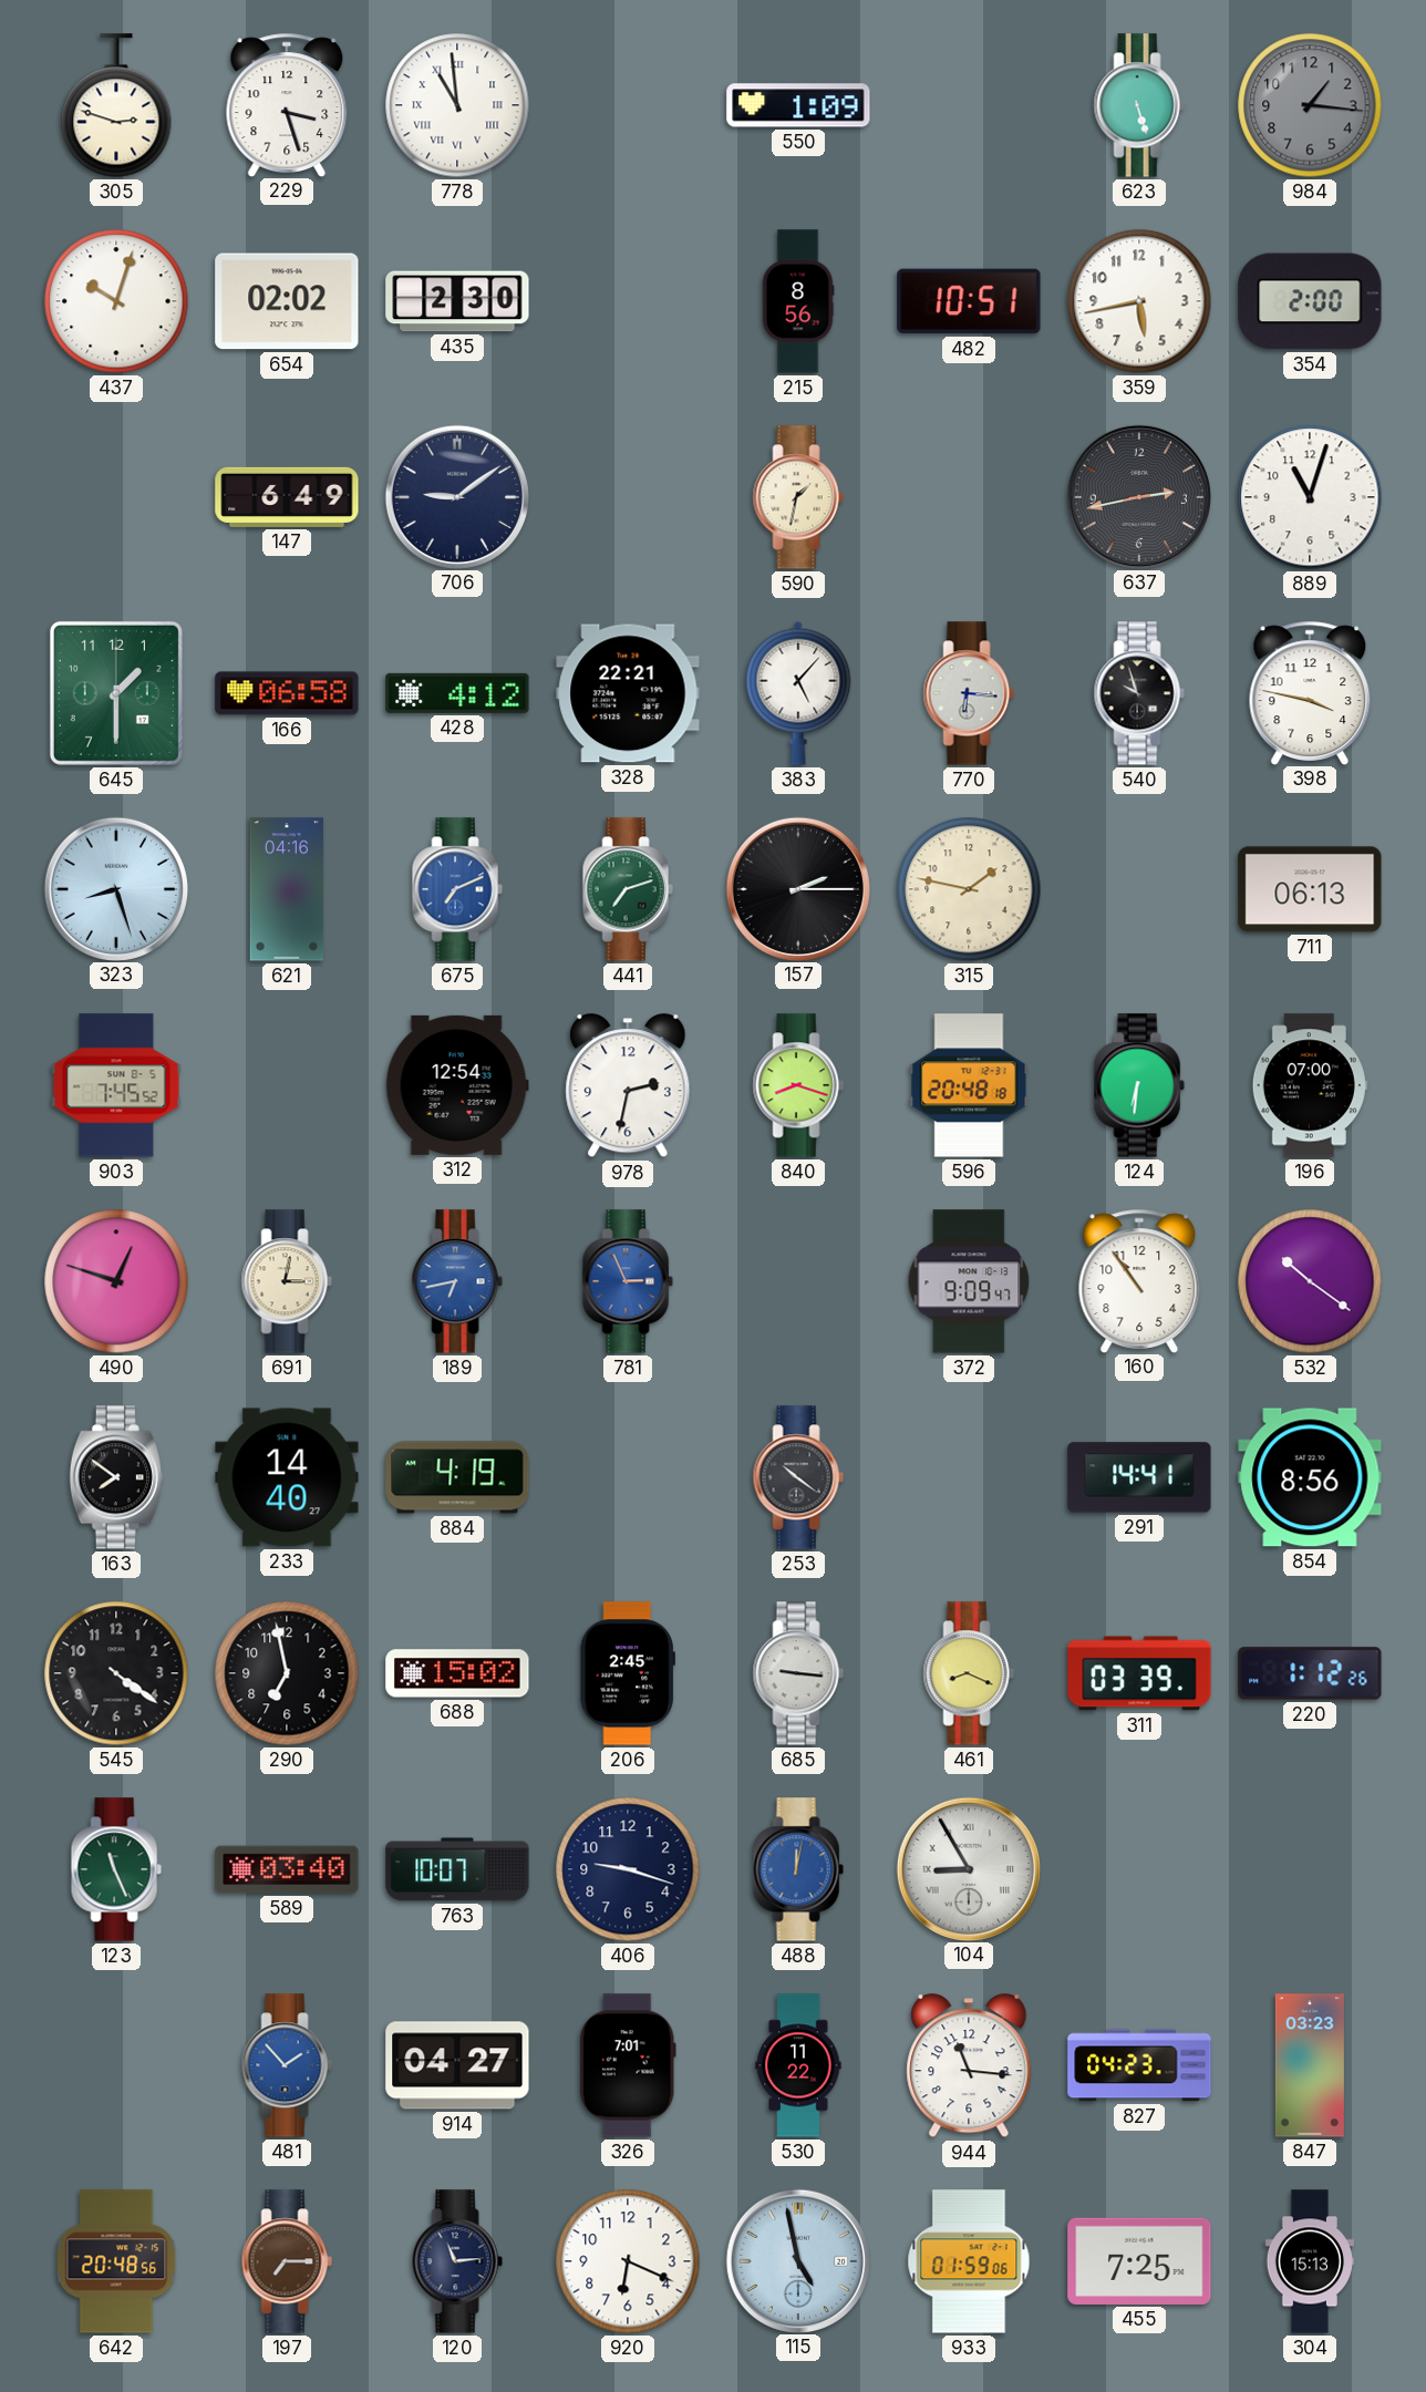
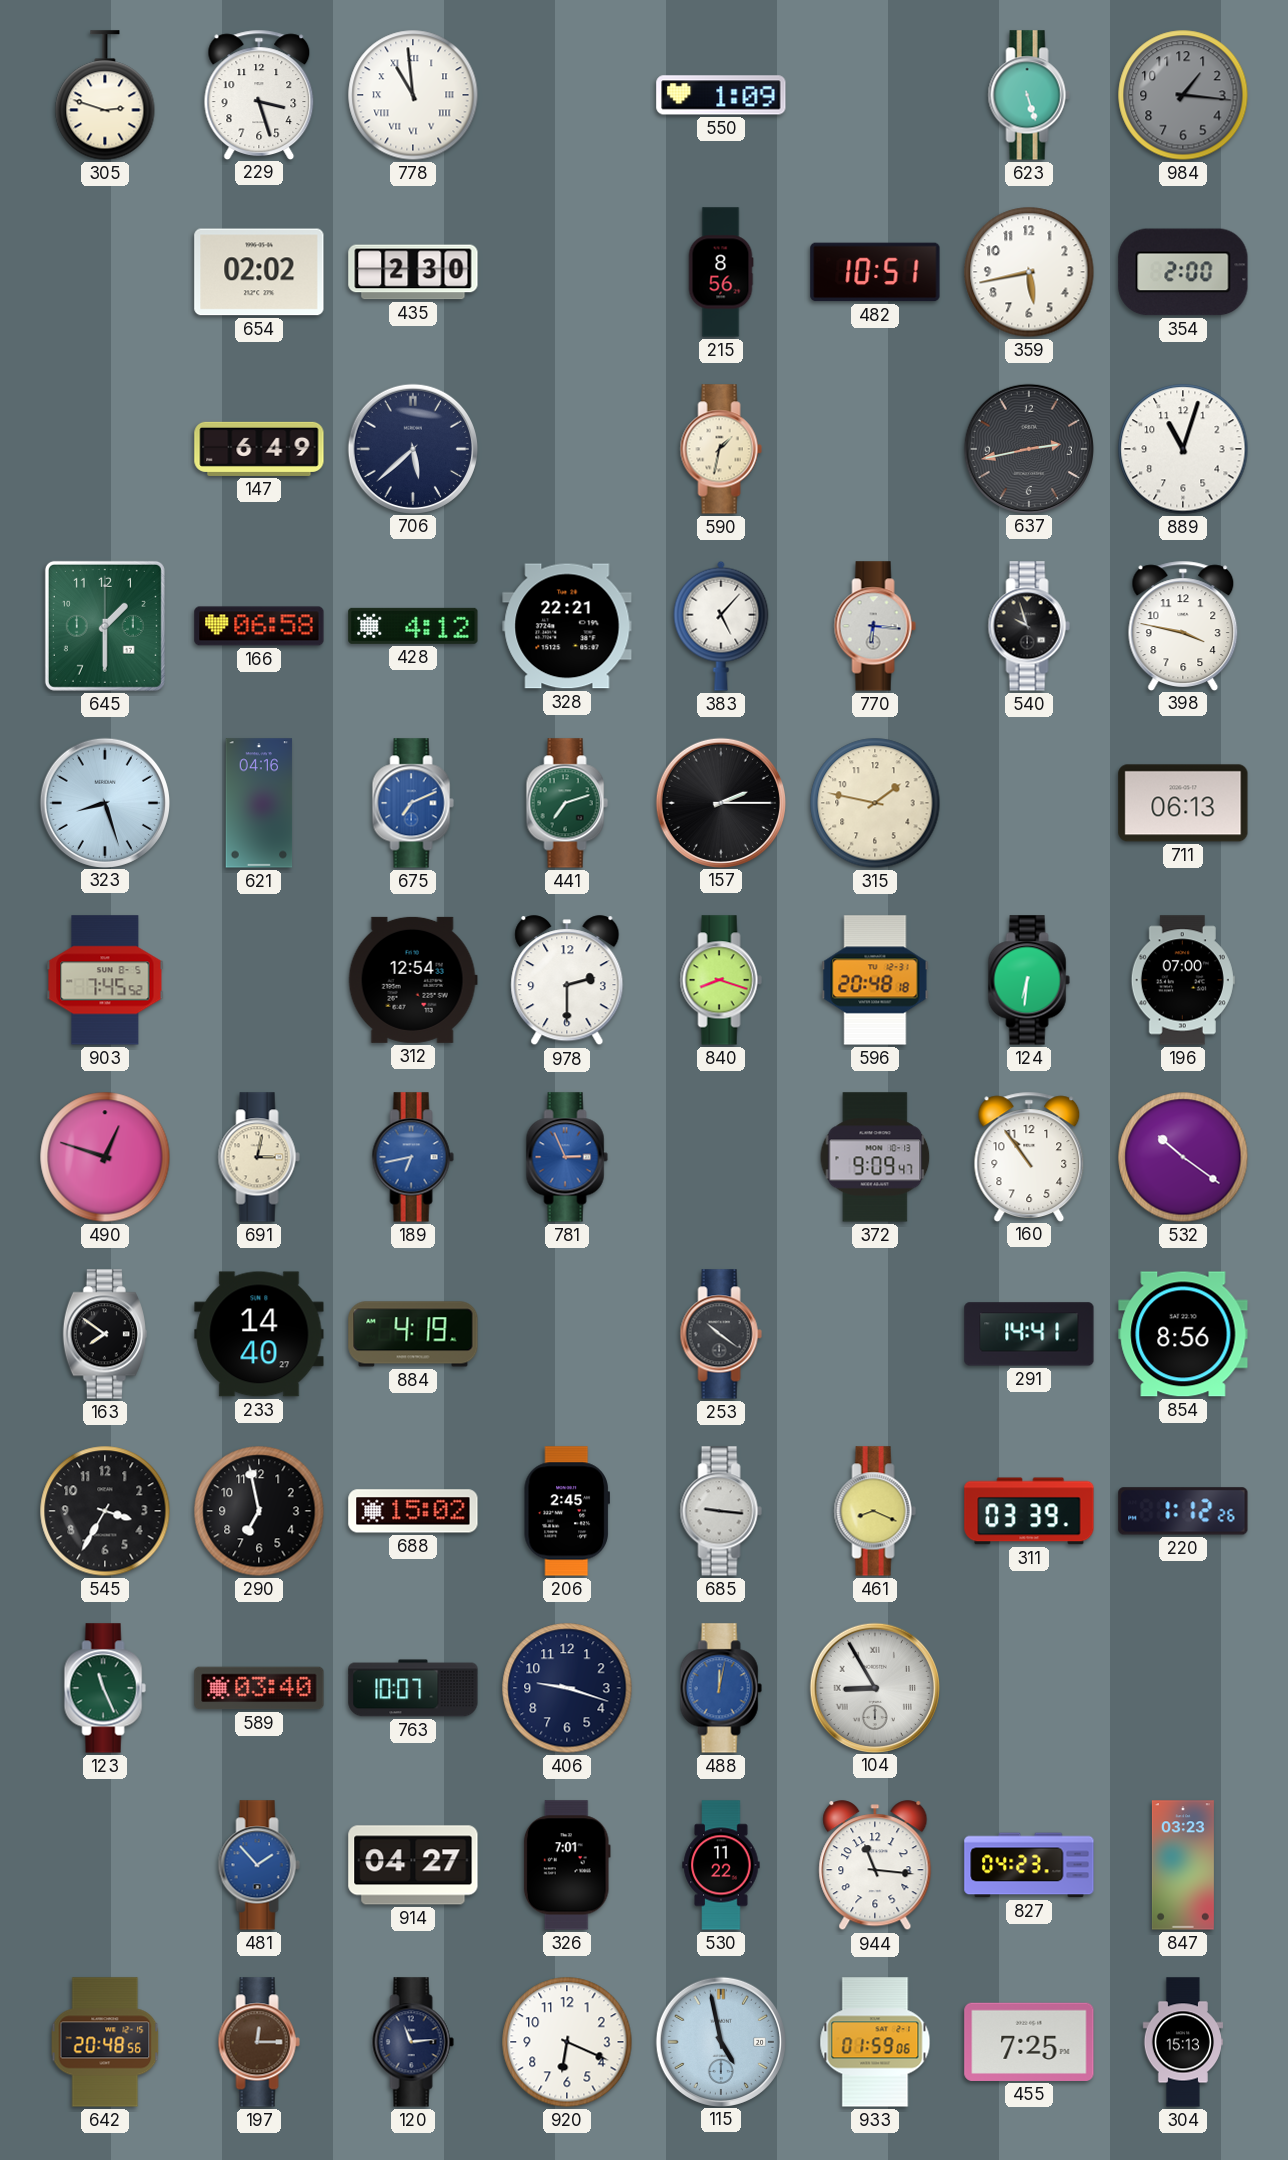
437: 10:03 -> none
706: 9:09 -> 5:38
978: 2:32 -> 2:30
545: 4:21 -> 3:35
197: 7:15 -> 12:15
